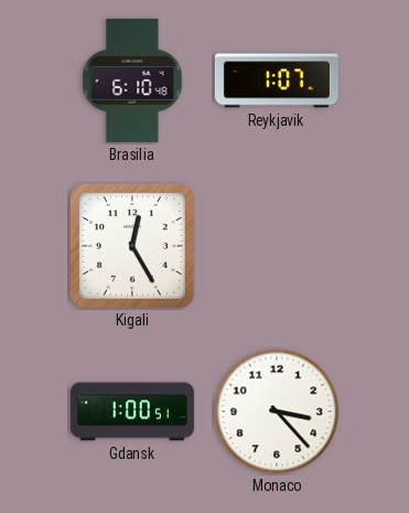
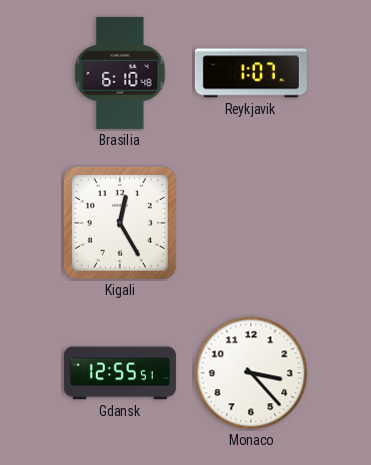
Gdansk: 1:00 -> 12:55
